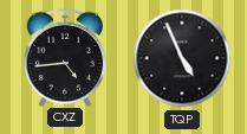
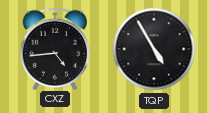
TQP: 4:56 -> 4:55
